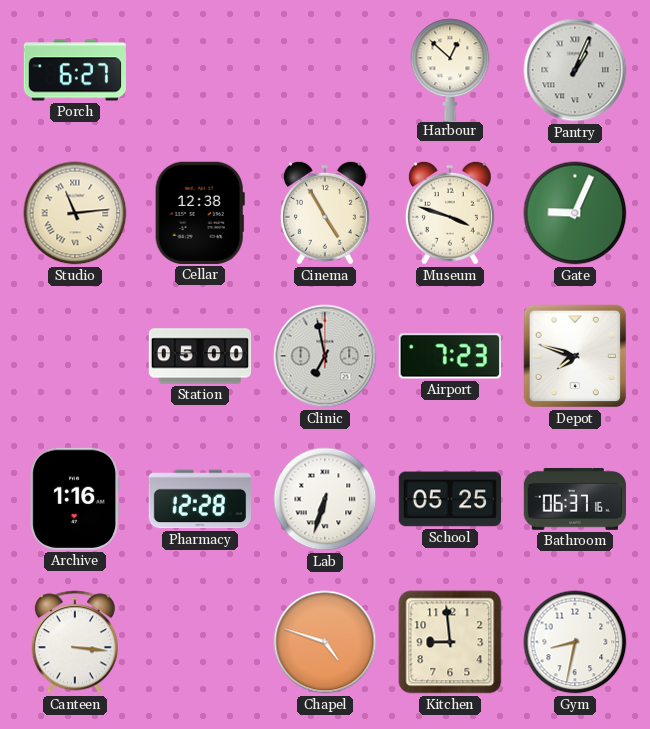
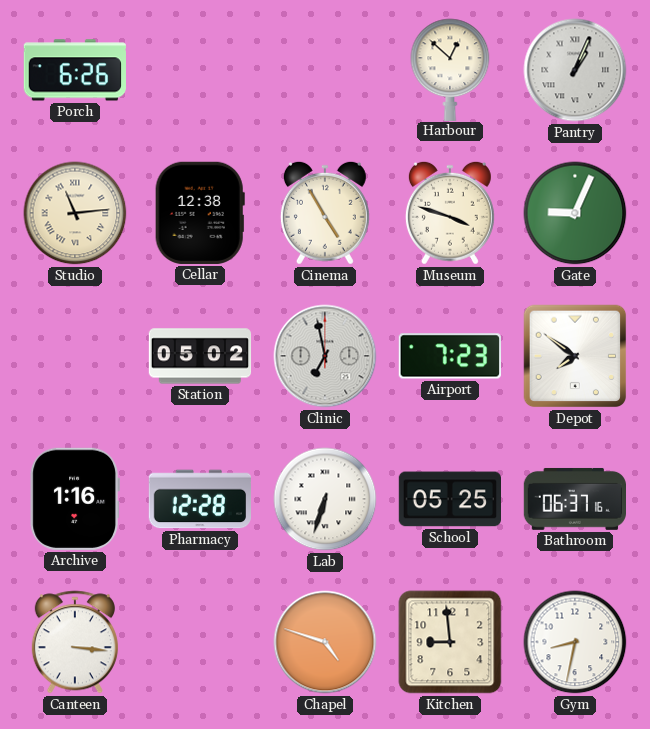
Porch: 6:27 -> 6:26
Station: 05:00 -> 05:02
Depot: 7:48 -> 7:51
